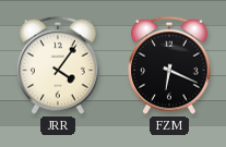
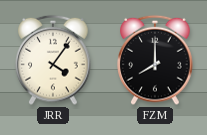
FZM: 6:19 -> 8:00
